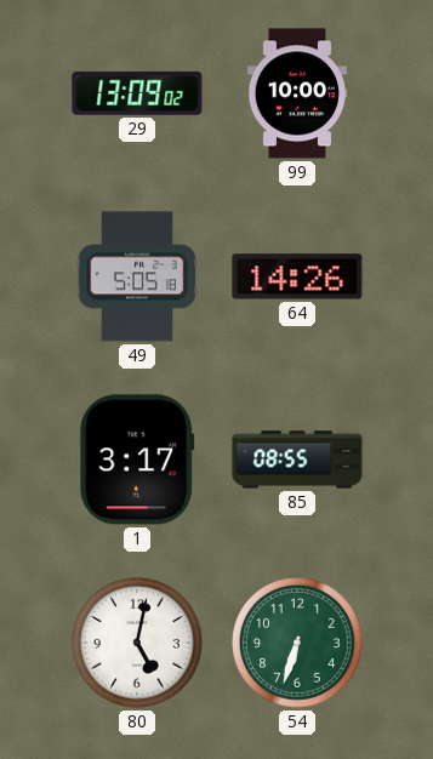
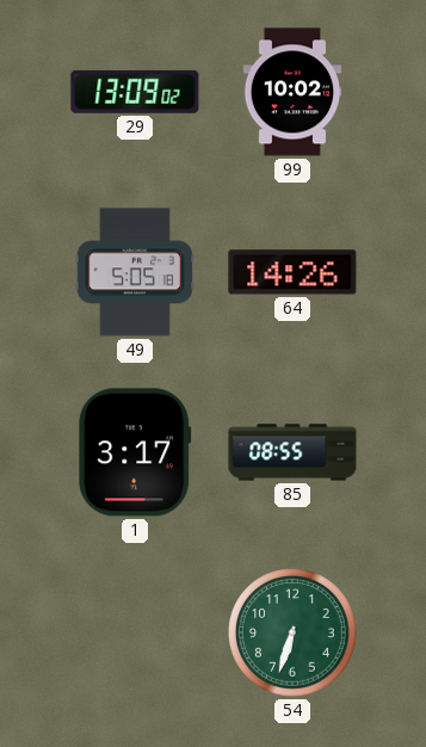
99: 10:00 -> 10:02
80: 5:02 -> none
